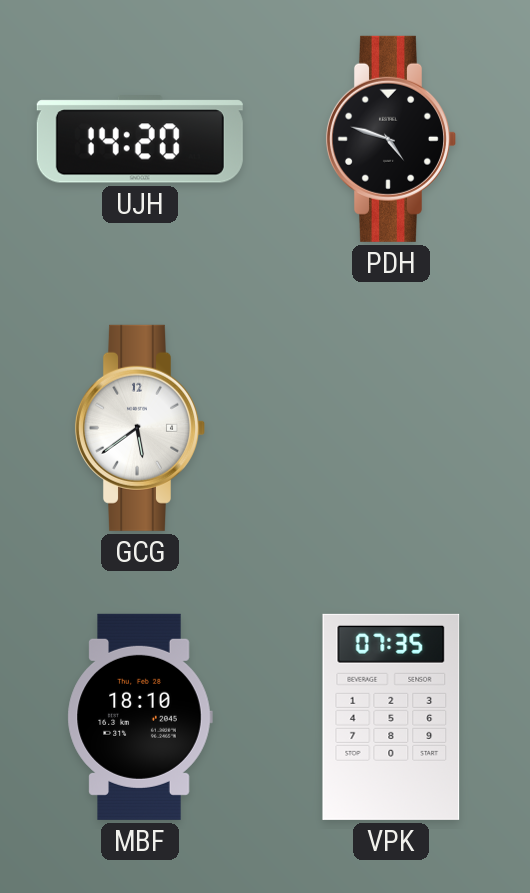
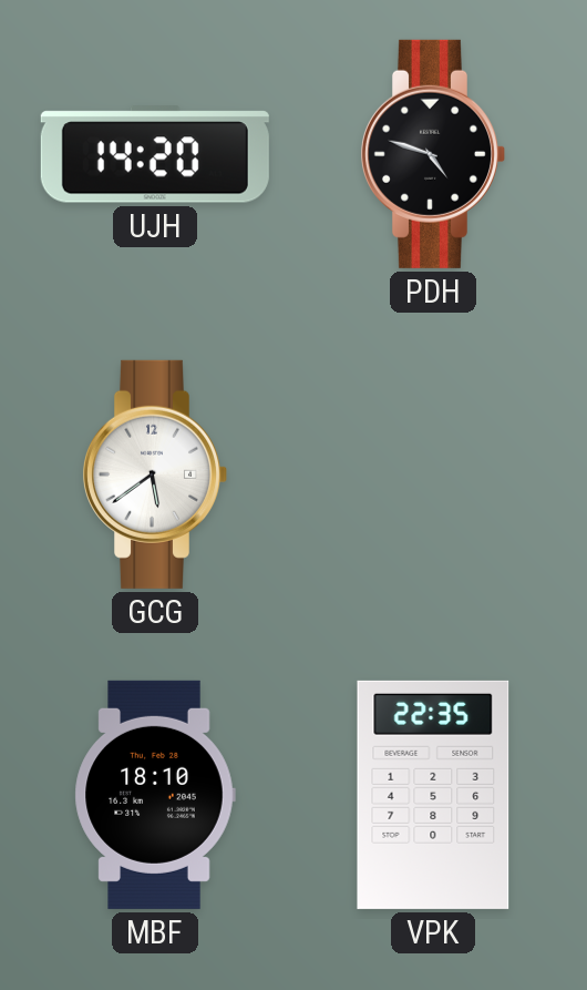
VPK: 07:35 -> 22:35
